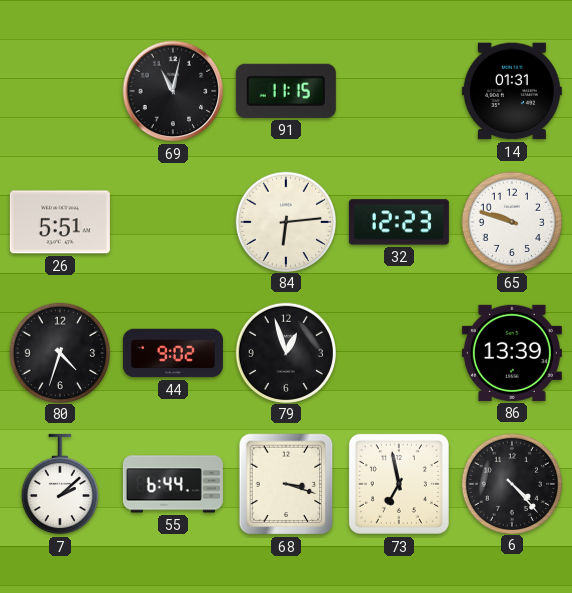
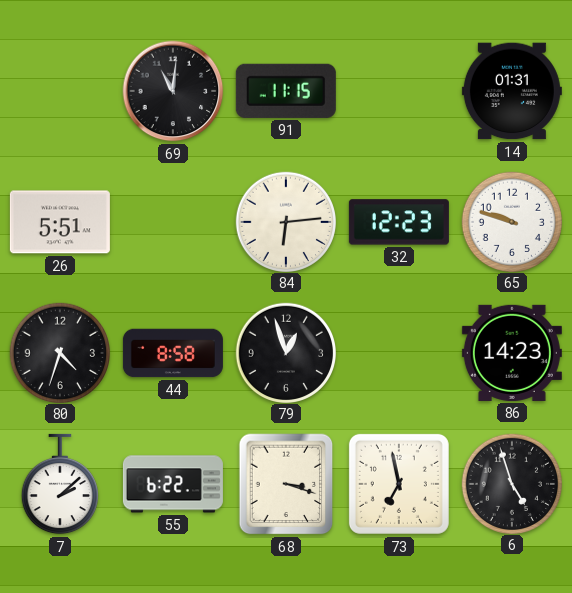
69: 11:02 -> 11:01
44: 9:02 -> 8:58
86: 13:39 -> 14:23
55: 6:44 -> 6:22
6: 4:23 -> 4:57
